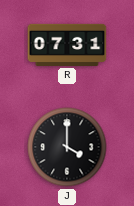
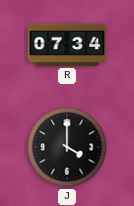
R: 07:31 -> 07:34
